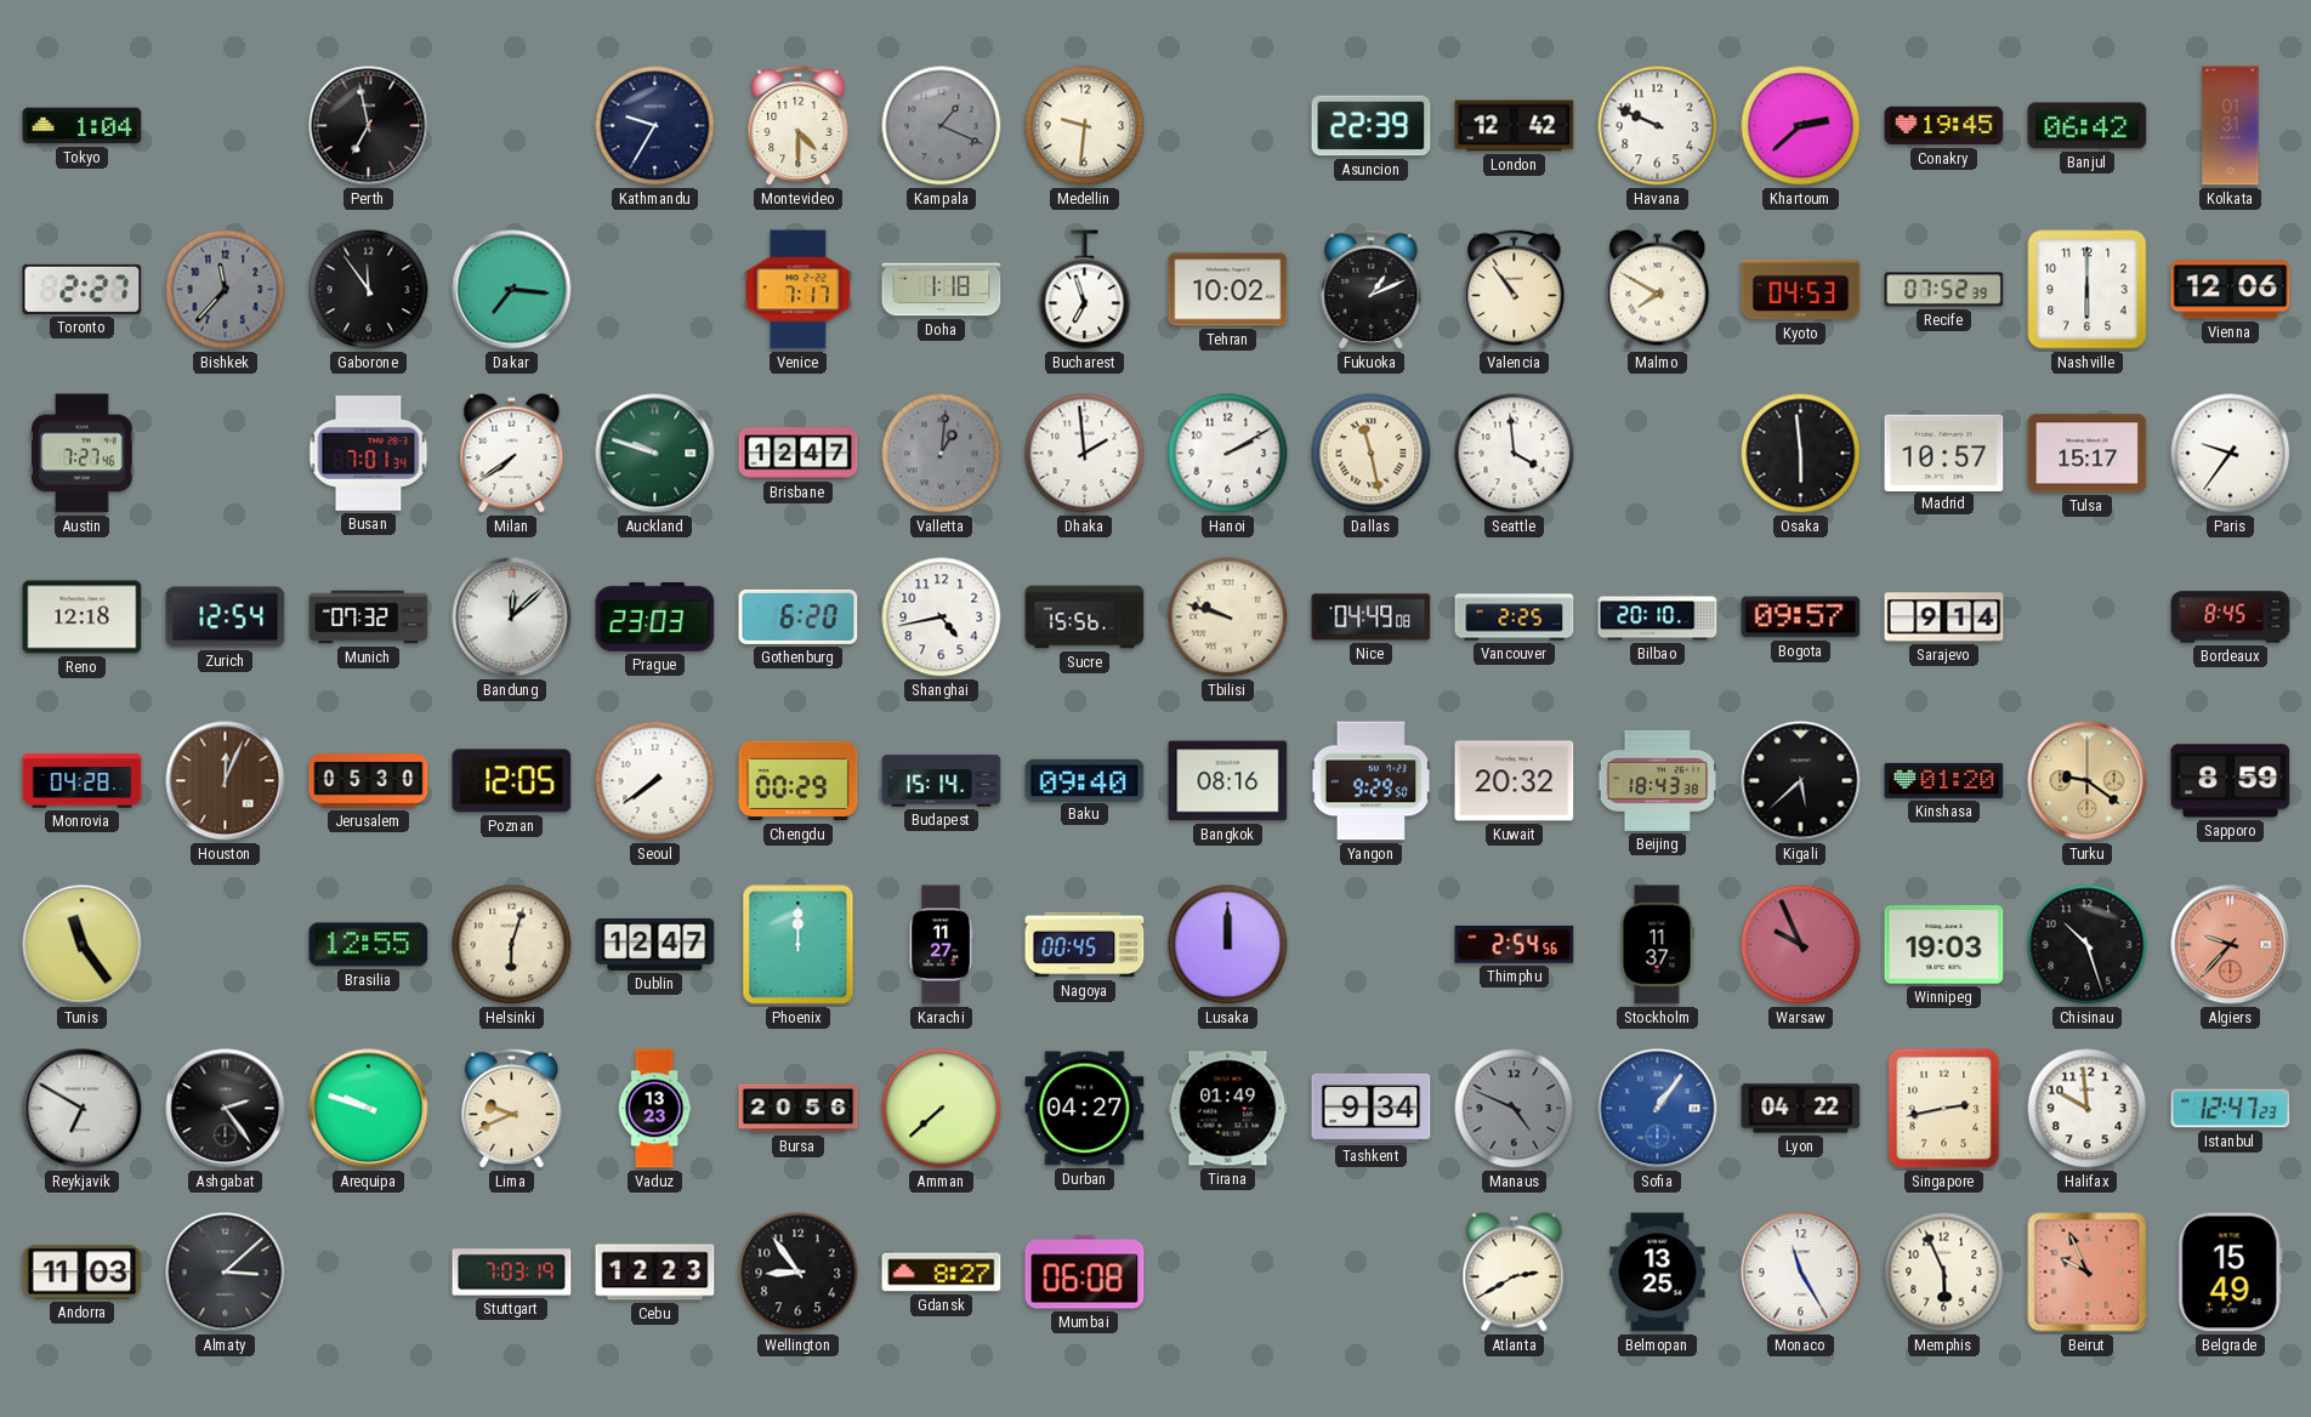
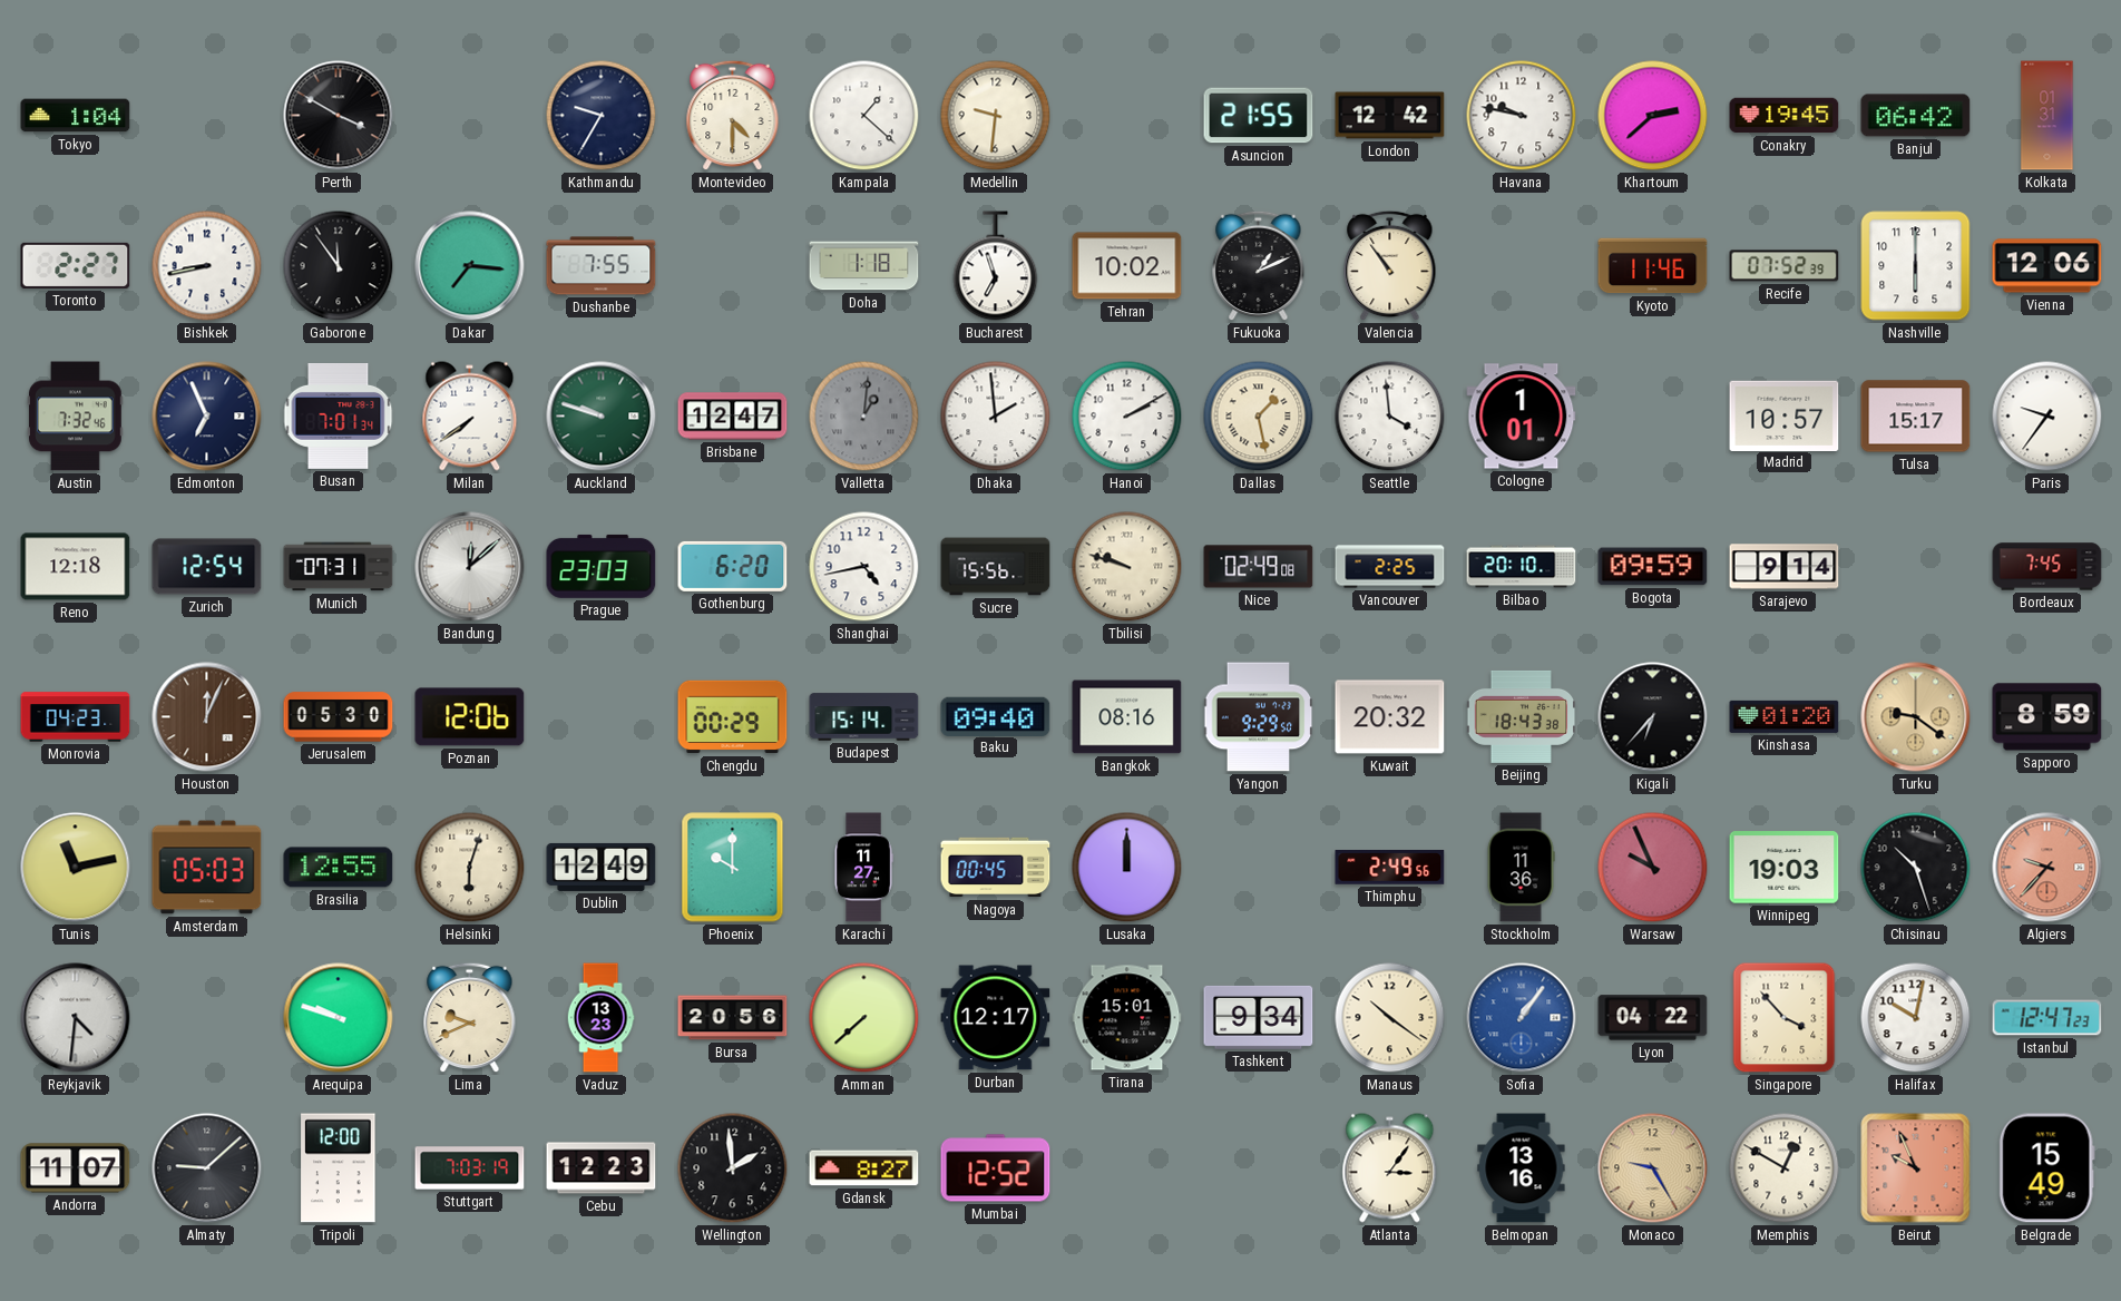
Perth: 6:58 -> 3:50
Kampala: 1:19 -> 1:22
Kampala dial: grey -> white
Asuncion: 22:39 -> 21:55
Havana: 9:49 -> 9:47
Bishkek: 11:37 -> 8:43
Bishkek dial: grey -> white
Dushanbe: none -> 7:55
Venice: 7:17 -> none
Malmo: 7:50 -> none
Kyoto: 04:53 -> 11:46
Austin: 7:27 -> 7:32
Edmonton: none -> 6:56
Dallas: 11:28 -> 1:28
Cologne: none -> 1:01
Osaka: 5:59 -> none
Munich: 07:32 -> 07:31
Nice: 04:49 -> 02:49
Bogota: 09:57 -> 09:59
Bordeaux: 8:45 -> 7:45
Monrovia: 04:28 -> 04:23
Poznan: 12:05 -> 12:06
Seoul: 7:39 -> none
Kigali: 5:38 -> 6:37
Tunis: 11:24 -> 11:13
Amsterdam: none -> 05:03
Dublin: 12:47 -> 12:49
Phoenix: 12:00 -> 10:00
Thimphu: 2:54 -> 2:49
Stockholm: 11:37 -> 11:36
Reykjavik: 6:50 -> 4:31
Ashgabat: 2:24 -> none
Durban: 04:27 -> 12:17
Tirana: 01:49 -> 15:01
Manaus: 4:49 -> 10:21
Manaus dial: grey -> cream
Singapore: 2:43 -> 3:53
Halifax: 9:59 -> 10:02
Andorra: 11:03 -> 11:07
Almaty: 3:08 -> 9:08
Tripoli: none -> 12:00
Wellington: 8:54 -> 1:59
Mumbai: 06:08 -> 12:52
Atlanta: 2:40 -> 3:06
Belmopan: 13:25 -> 13:16
Monaco: 11:25 -> 9:25
Monaco dial: white -> champagne
Memphis: 5:56 -> 12:50
